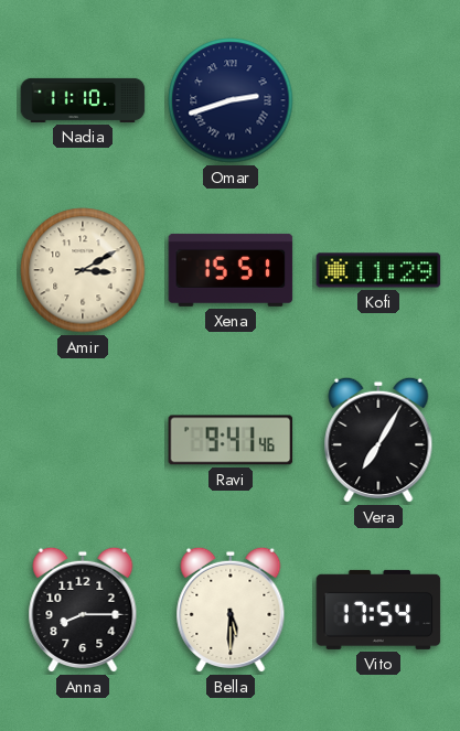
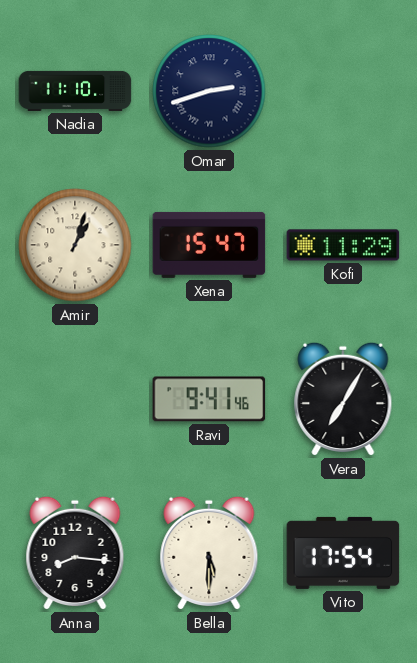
Amir: 3:10 -> 1:03
Xena: 15:51 -> 15:47
Anna: 8:15 -> 8:16
